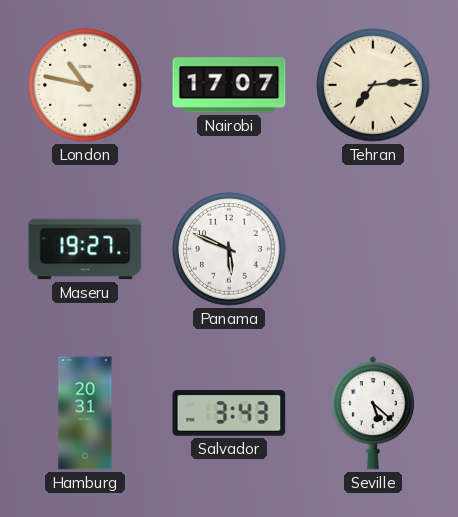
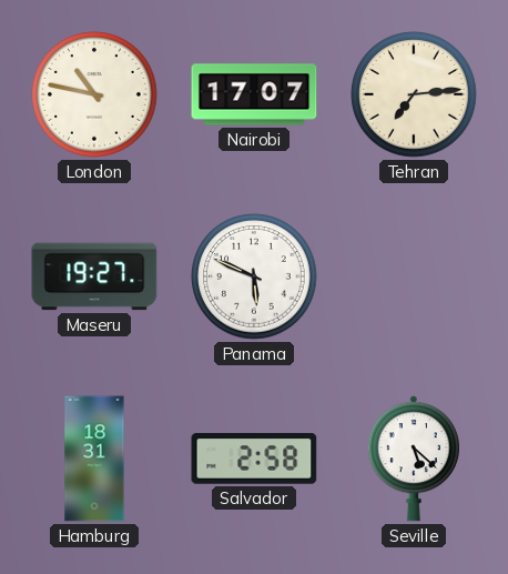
Hamburg: 20:31 -> 18:31
Salvador: 3:43 -> 2:58
